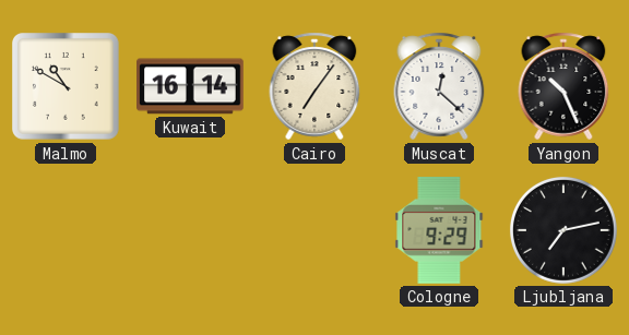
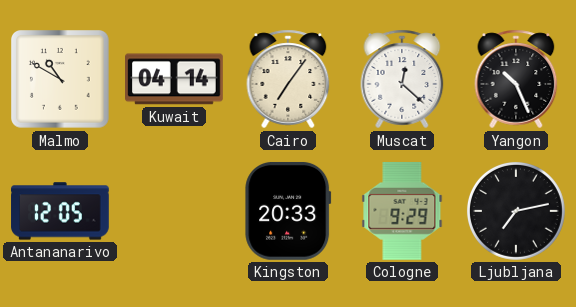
Kuwait: 16:14 -> 04:14
Antananarivo: none -> 12:05
Kingston: none -> 20:33
